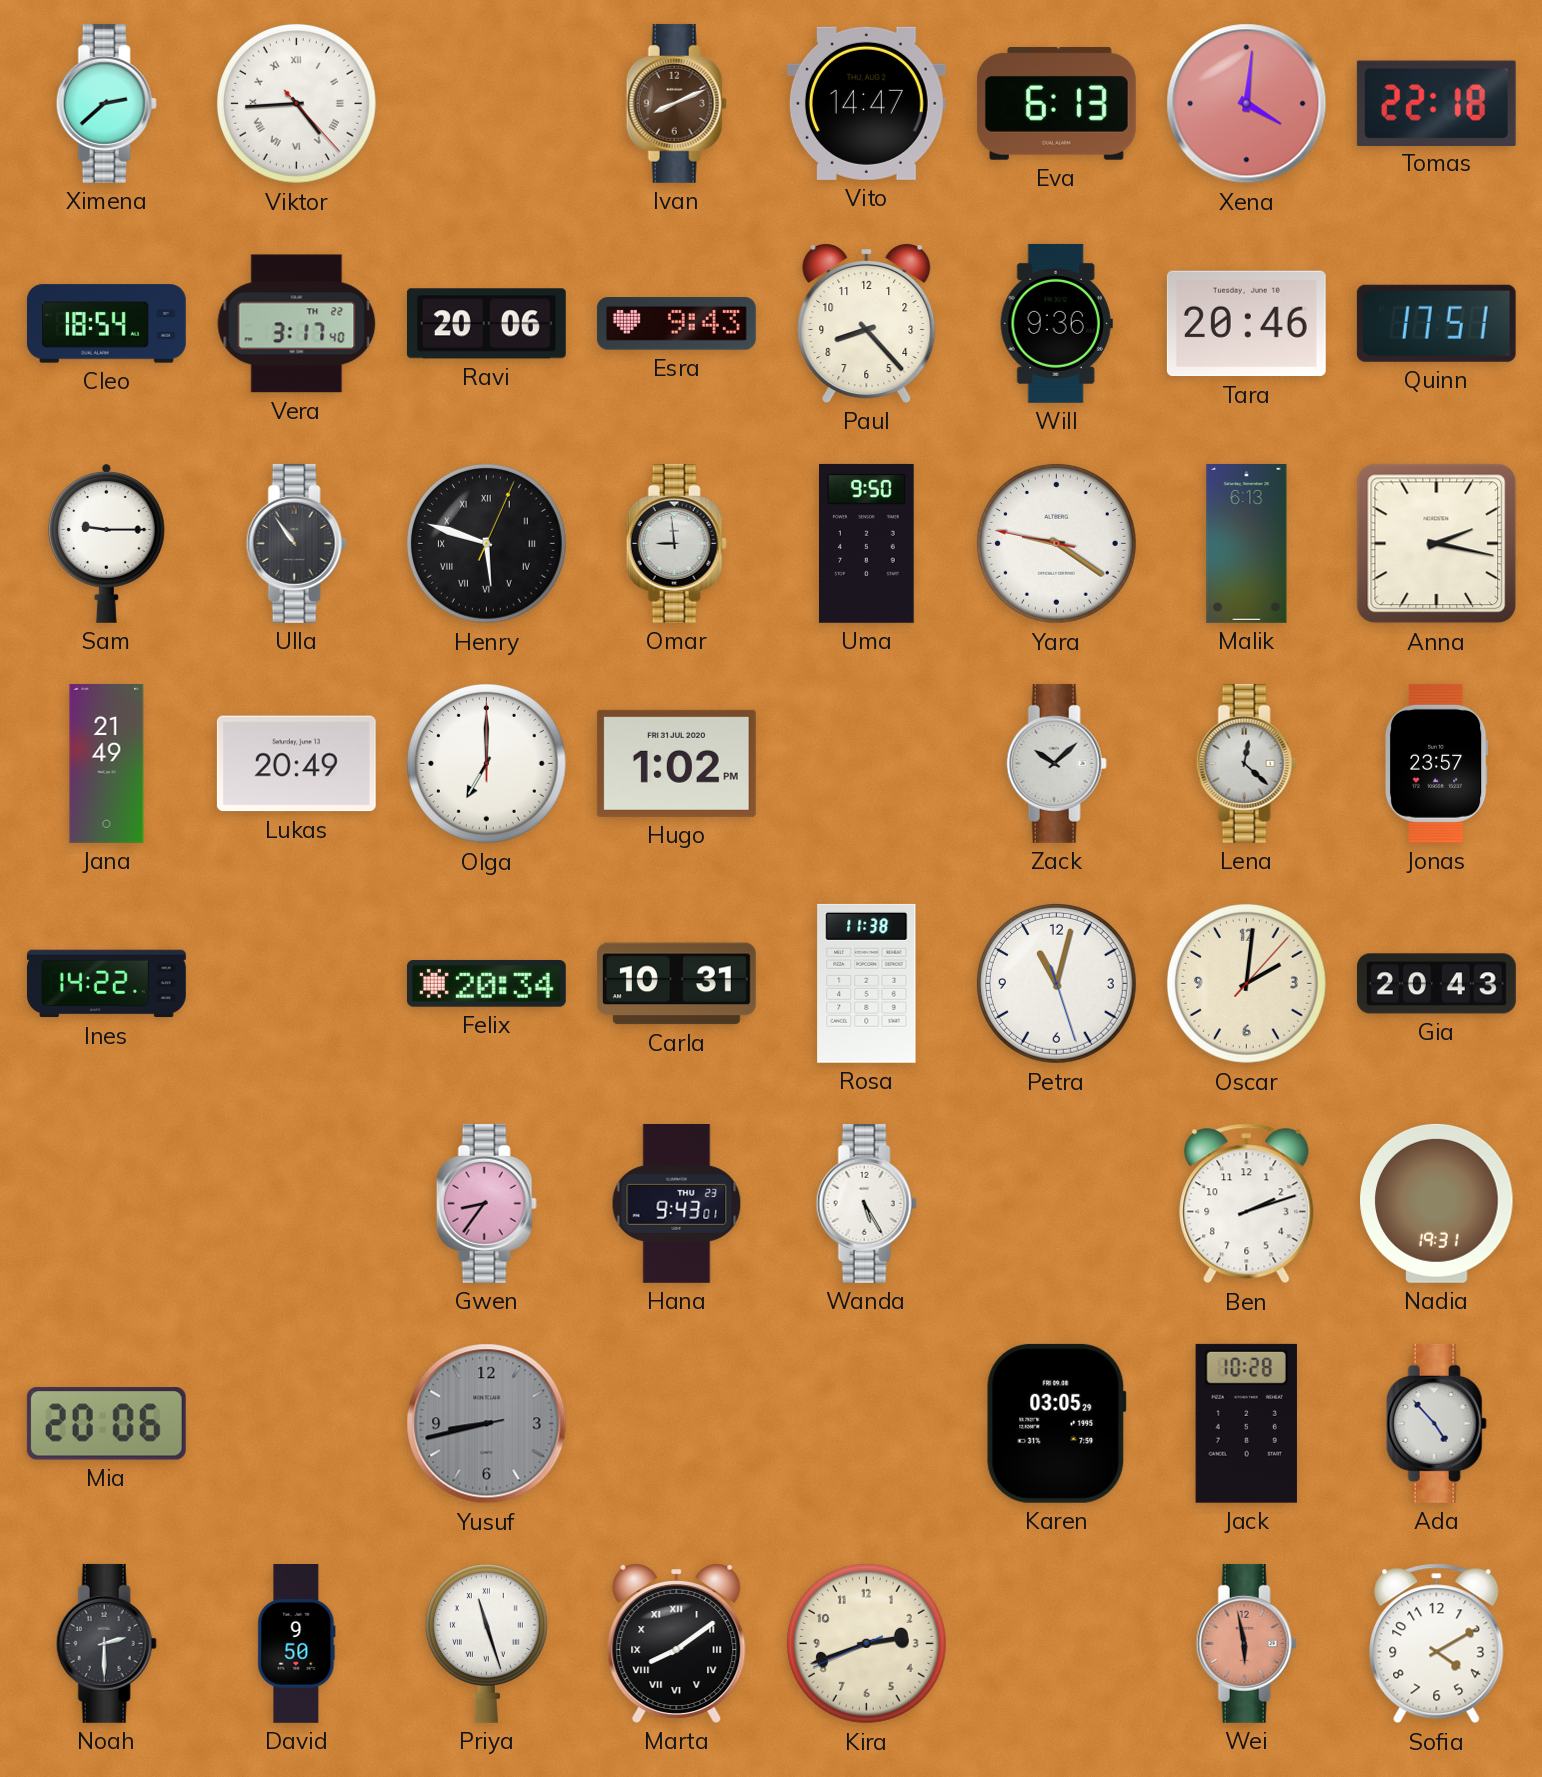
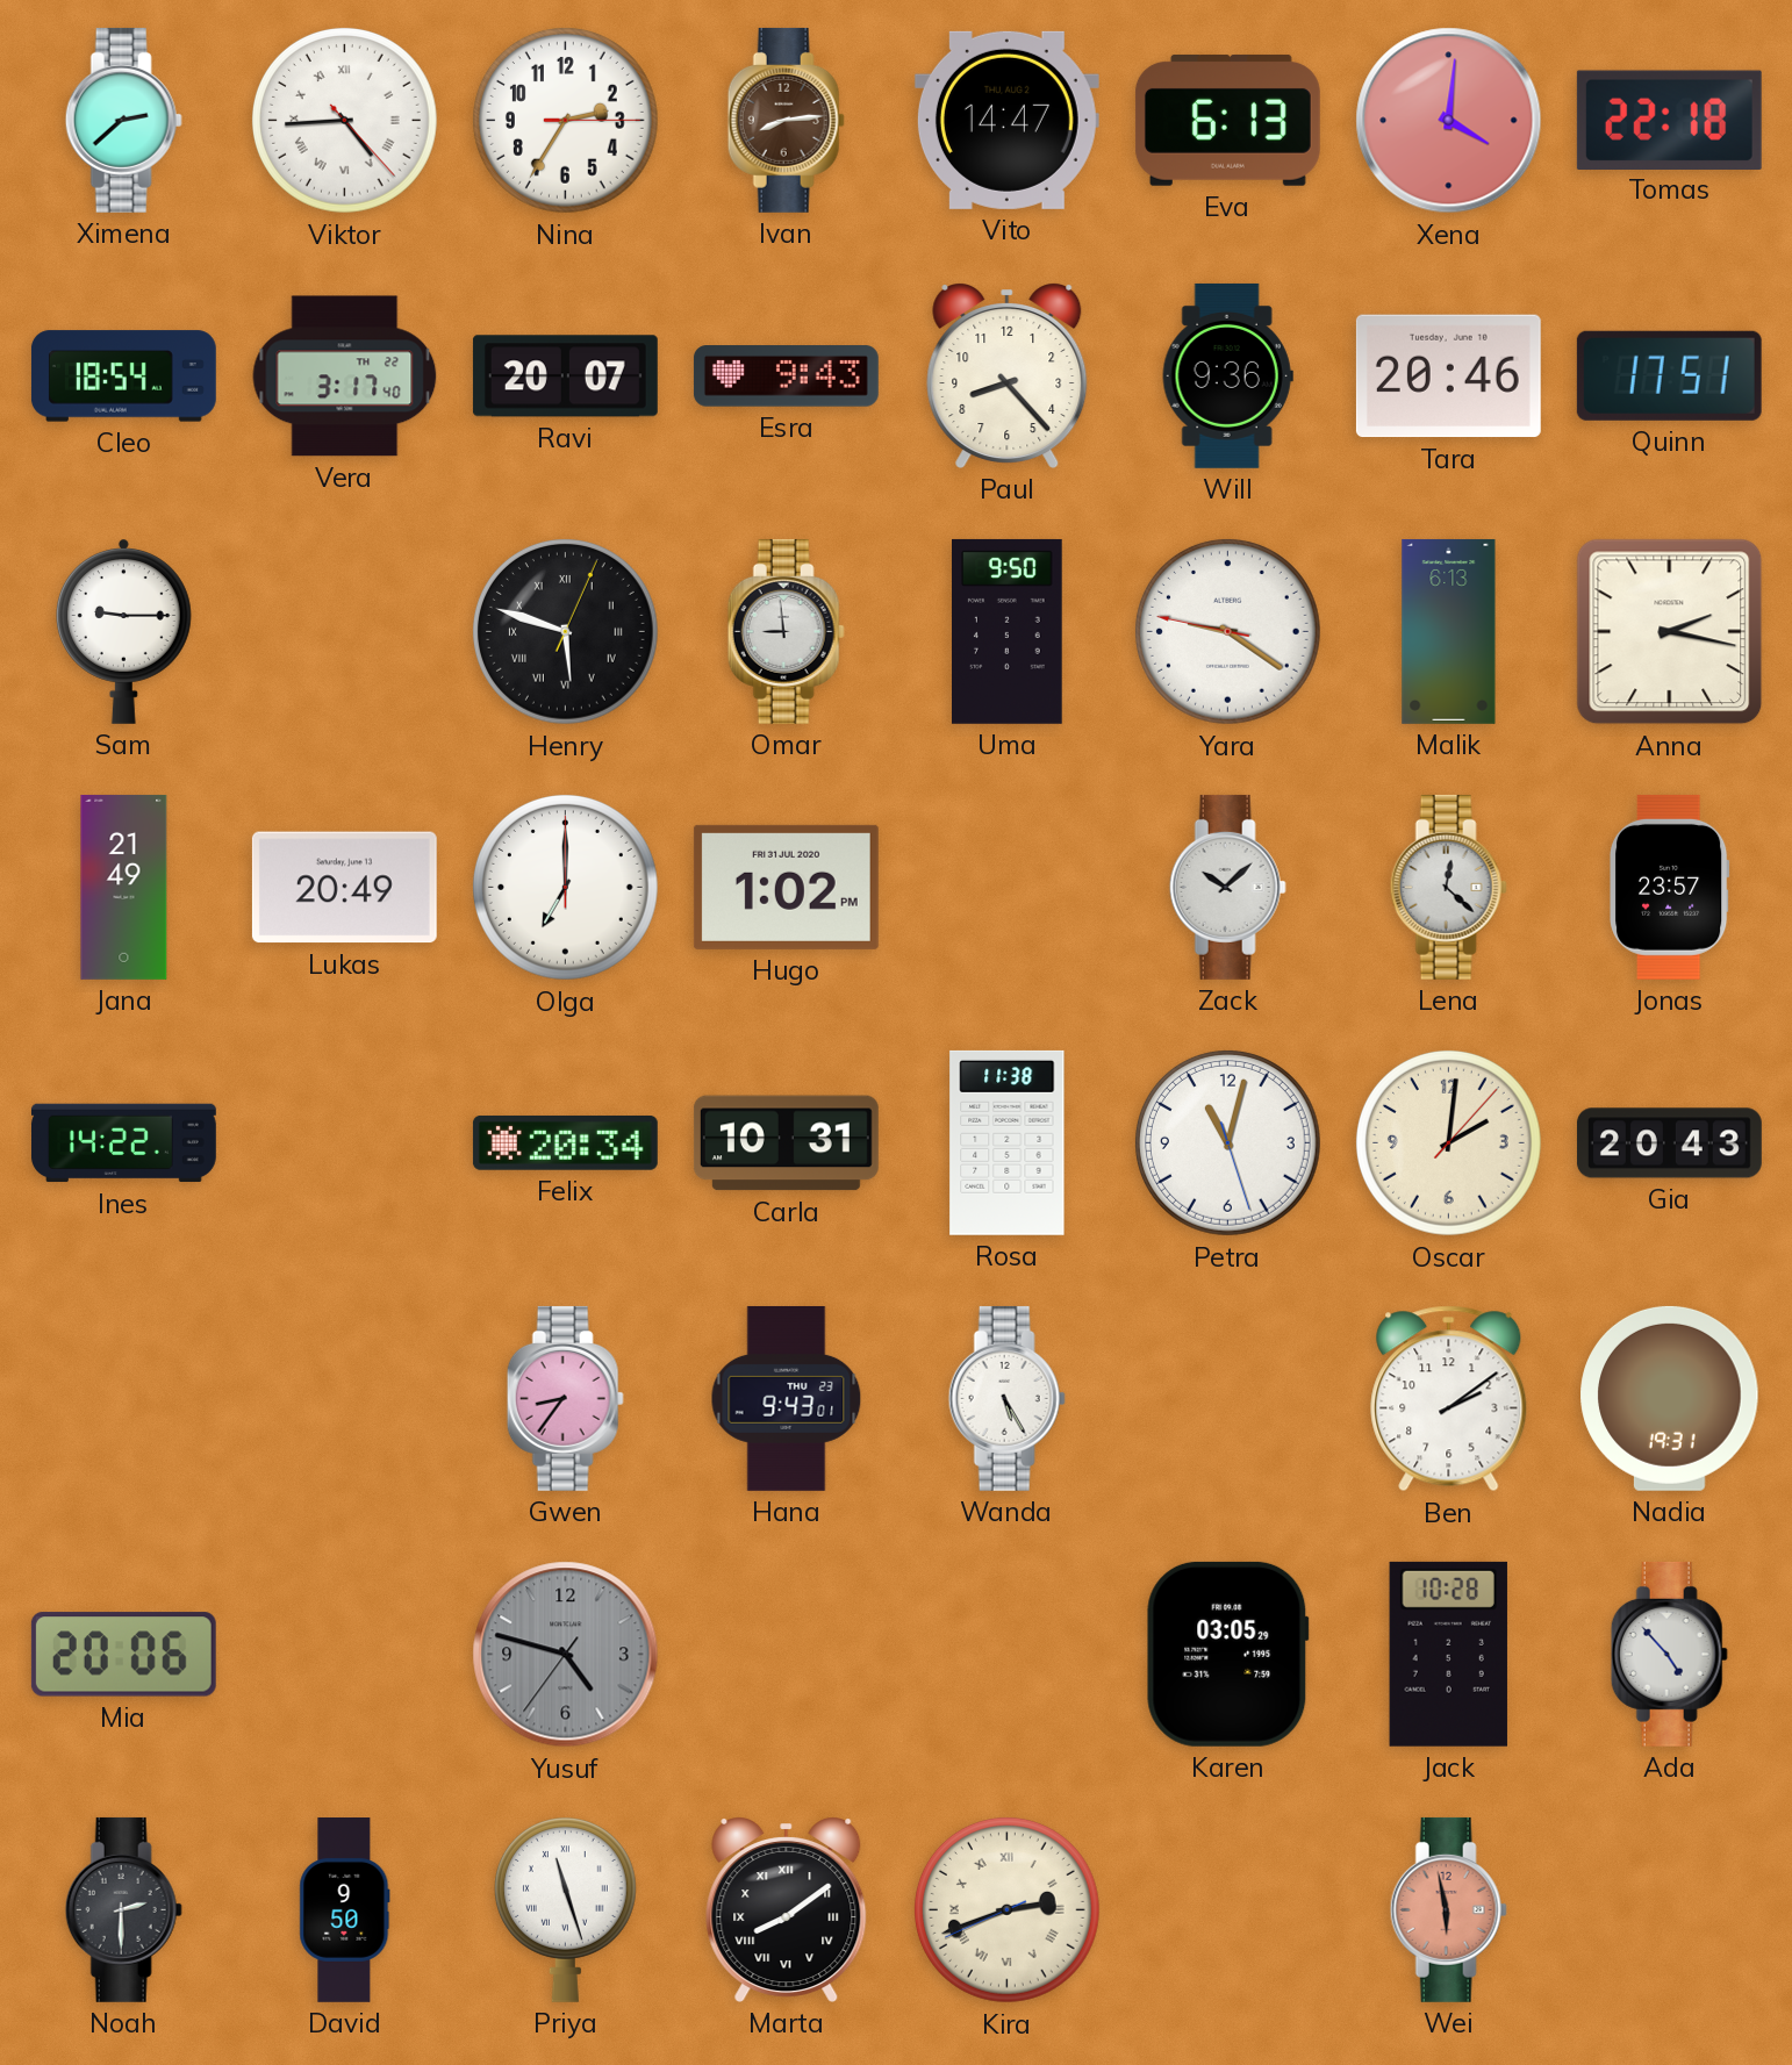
Nina: none -> 2:35
Ivan: 8:11 -> 8:14
Ravi: 20:06 -> 20:07
Ulla: 10:54 -> none
Ben: 2:12 -> 2:09
Yusuf: 8:42 -> 4:47
Kira numerals: Arabic -> Roman
Sofia: 4:10 -> none
